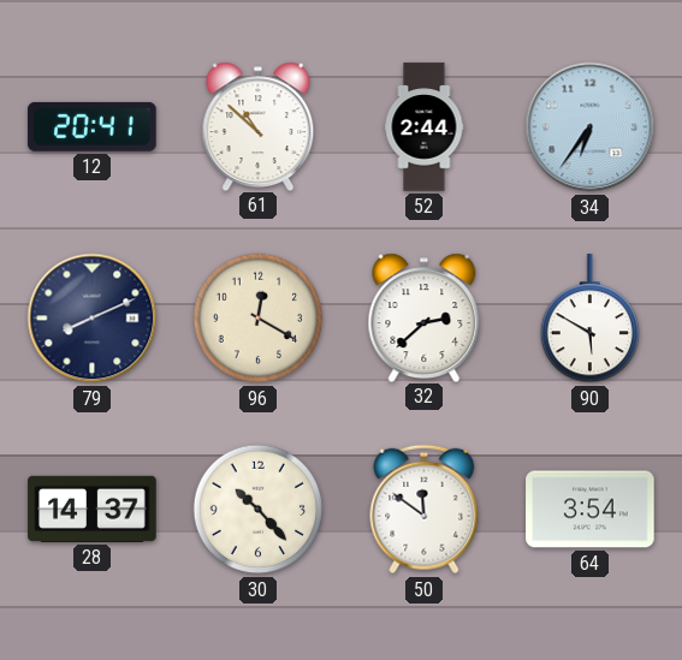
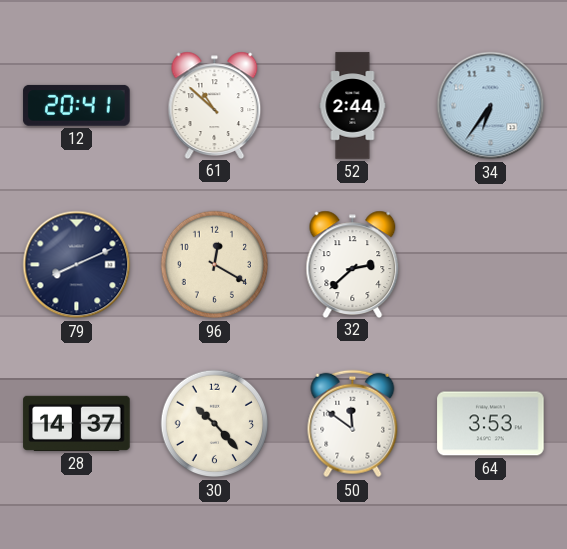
90: 5:50 -> none
64: 3:54 -> 3:53
